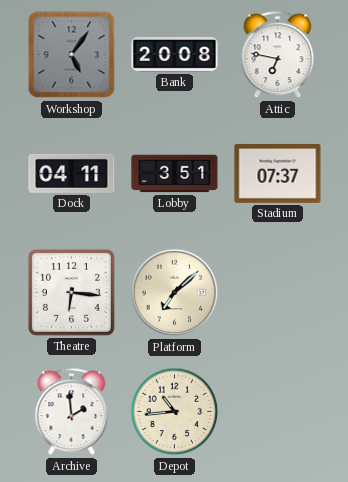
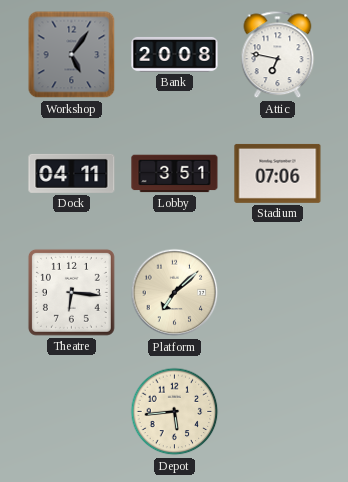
Stadium: 07:37 -> 07:06
Archive: 1:59 -> none
Depot: 10:44 -> 5:44
